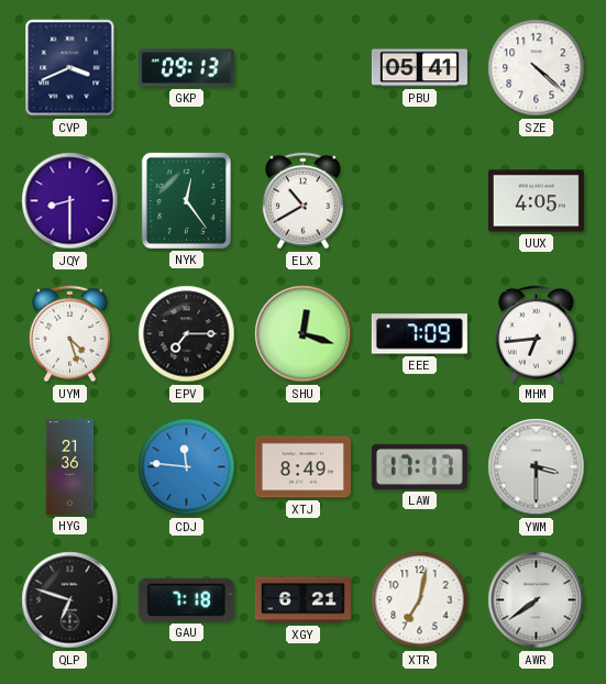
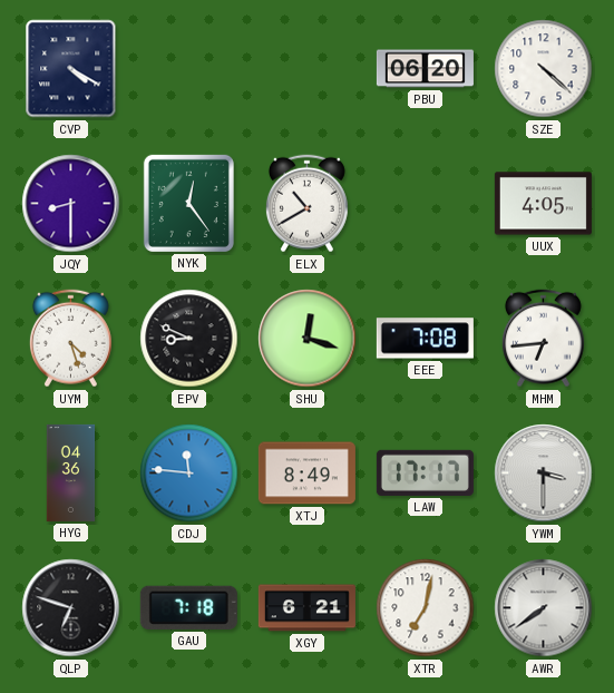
CVP: 3:41 -> 4:20
GKP: 09:13 -> none
PBU: 05:41 -> 06:20
EPV: 7:15 -> 8:49
EEE: 7:09 -> 7:08
HYG: 21:36 -> 04:36
